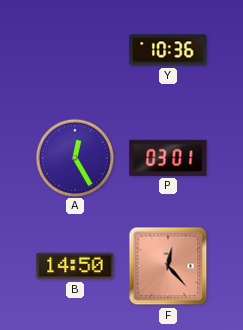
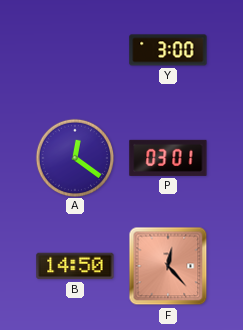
Y: 10:36 -> 3:00
A: 12:25 -> 12:21
